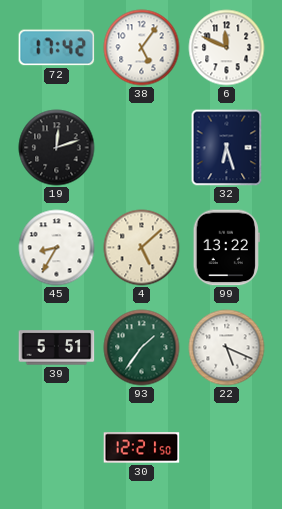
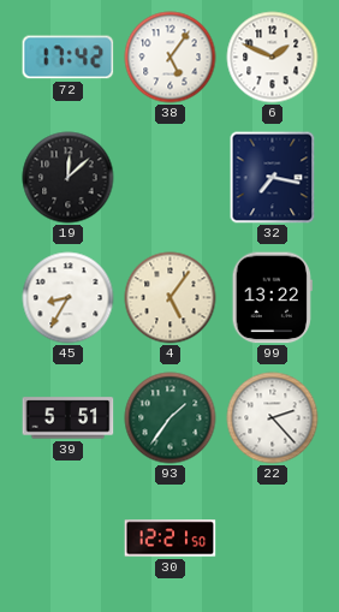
6: 11:49 -> 1:49
19: 12:12 -> 12:08
32: 6:27 -> 7:17
4: 5:08 -> 5:06
22: 5:19 -> 2:23
